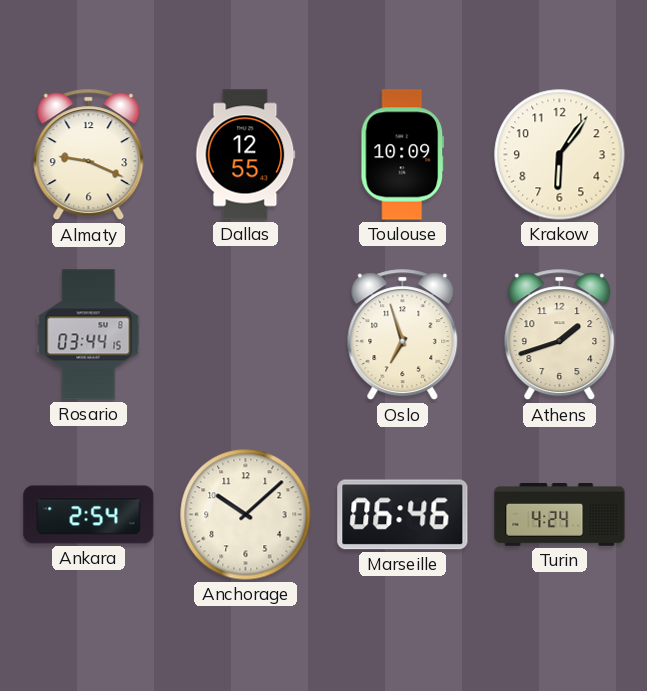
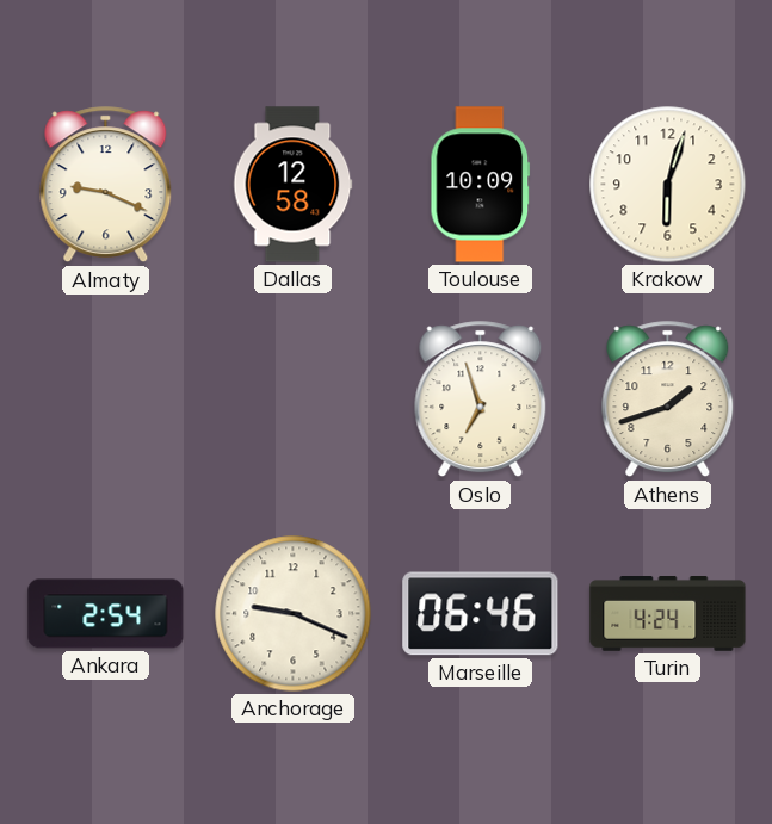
Dallas: 12:55 -> 12:58
Krakow: 6:06 -> 6:03
Rosario: 03:44 -> none
Anchorage: 10:08 -> 9:19
